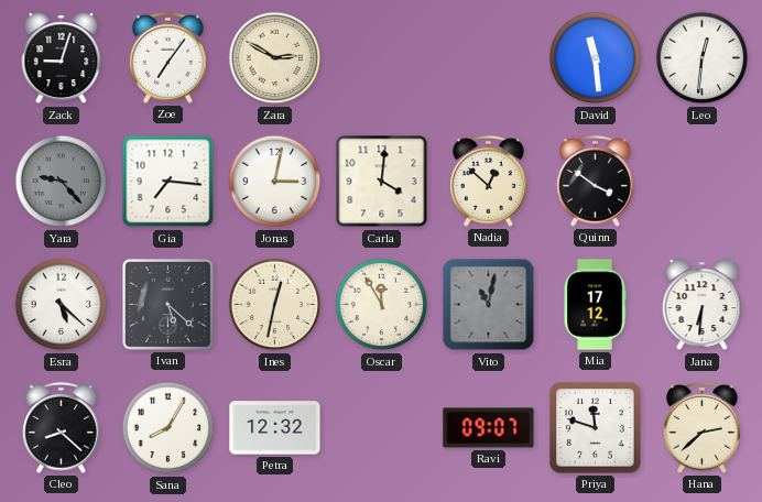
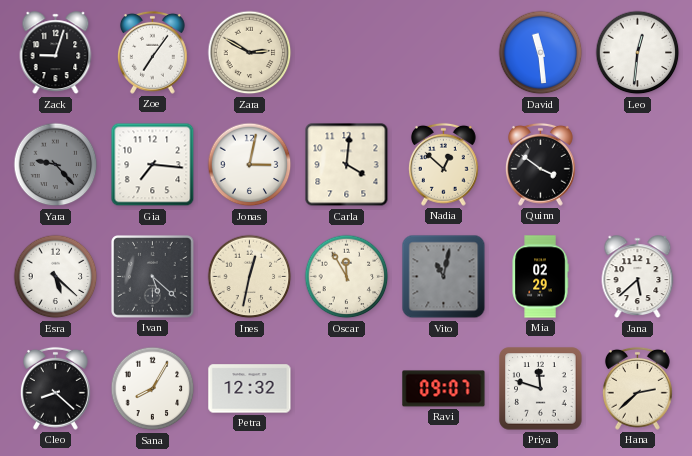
Mia: 17:12 -> 02:29
Jana: 6:31 -> 5:38
